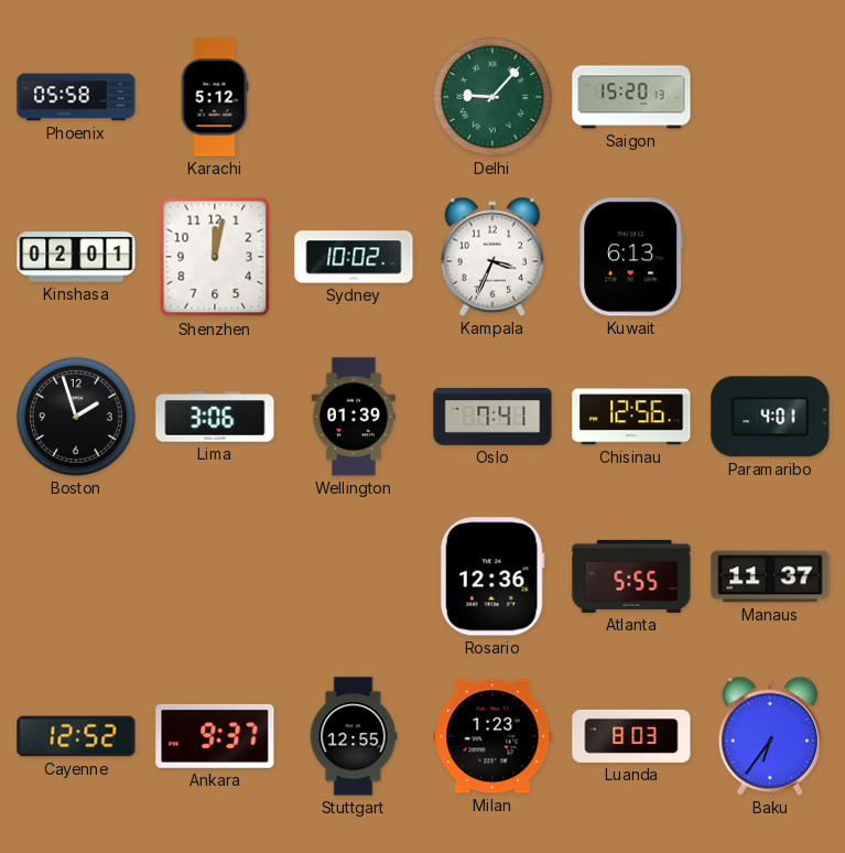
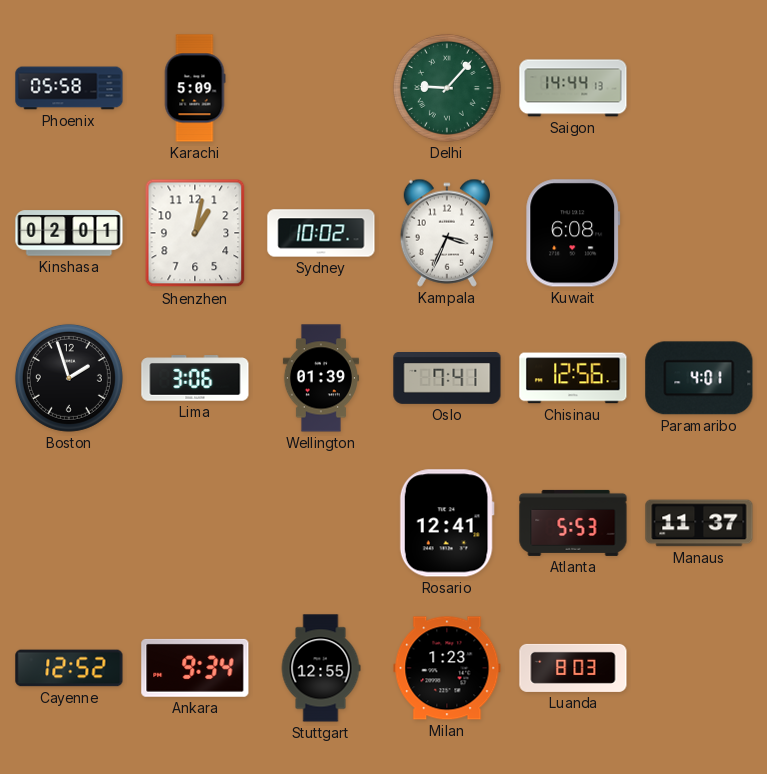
Karachi: 5:12 -> 5:09
Saigon: 15:20 -> 14:44
Shenzhen: 12:02 -> 1:02
Kuwait: 6:13 -> 6:08
Rosario: 12:36 -> 12:41
Atlanta: 5:55 -> 5:53
Ankara: 9:37 -> 9:34
Baku: 6:36 -> none
